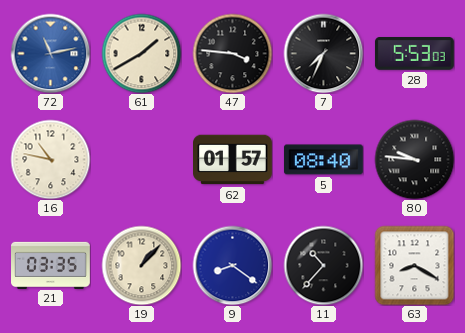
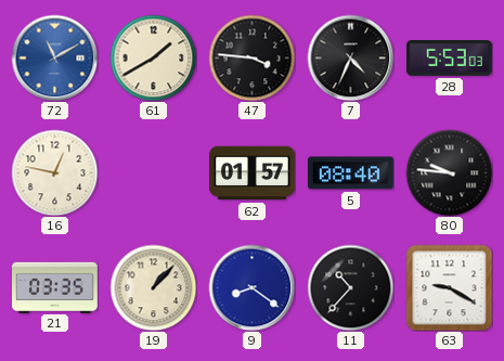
72: 11:13 -> 11:10
7: 7:34 -> 4:34
16: 10:47 -> 12:47
63: 8:20 -> 9:20
